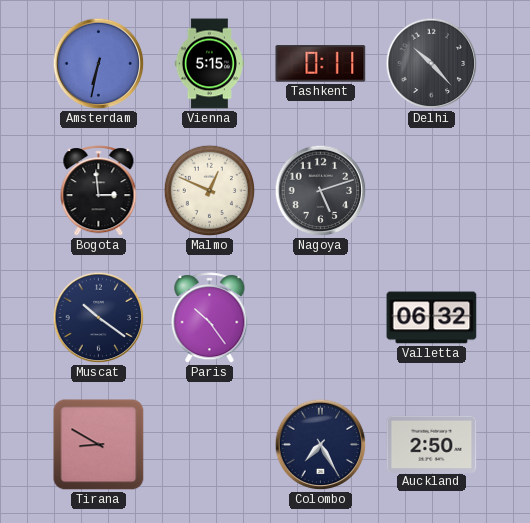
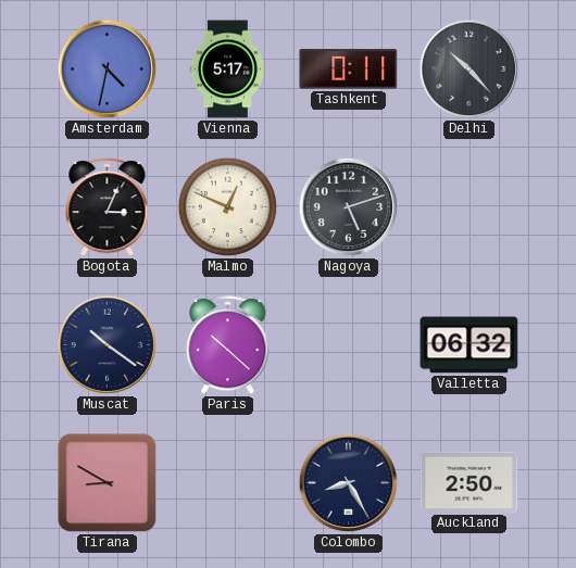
Amsterdam: 6:32 -> 4:32
Vienna: 5:15 -> 5:17
Bogota: 2:59 -> 3:04
Paris: 10:24 -> 10:22
Colombo: 7:25 -> 8:25
